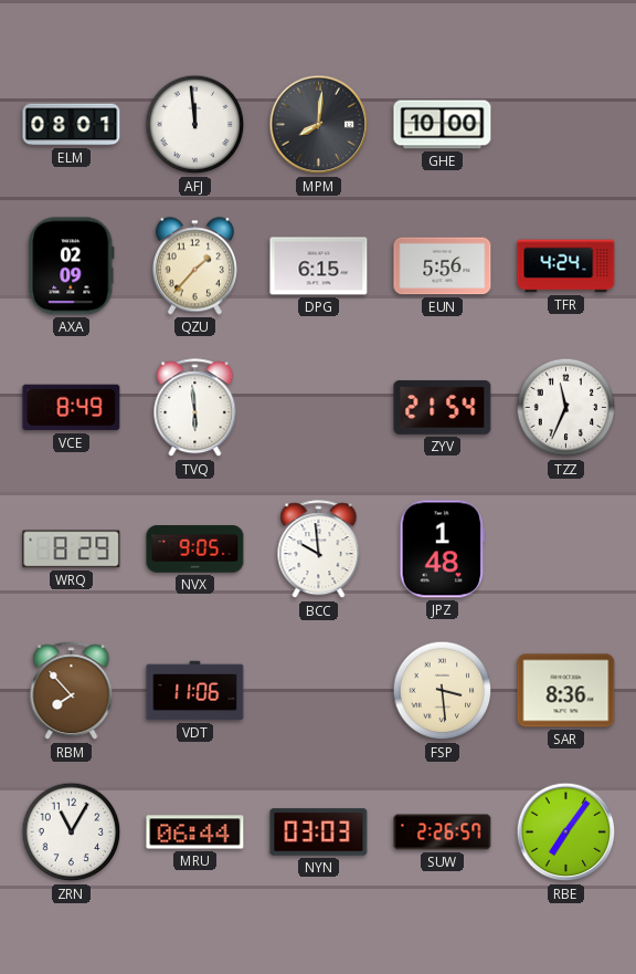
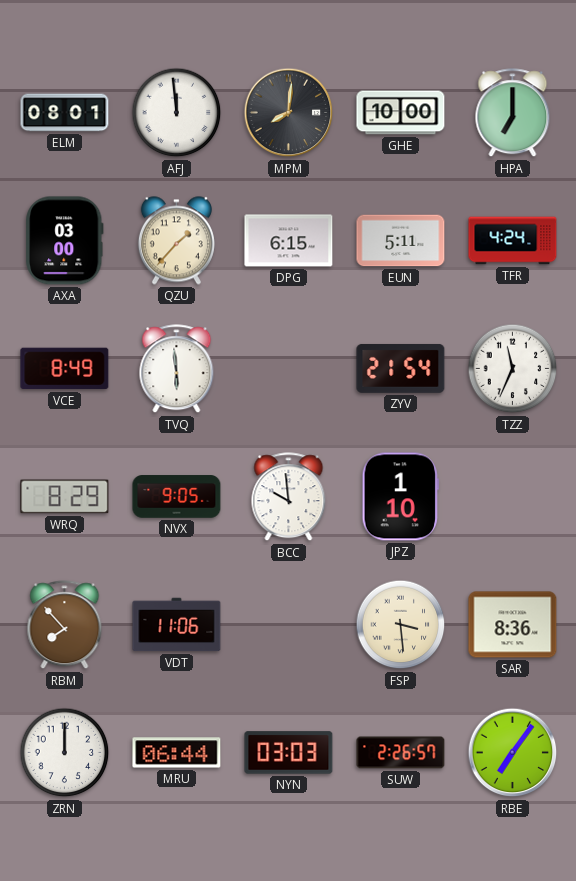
HPA: none -> 7:00
AXA: 02:09 -> 03:00
EUN: 5:56 -> 5:11
JPZ: 1:48 -> 1:10
ZRN: 11:05 -> 12:00
